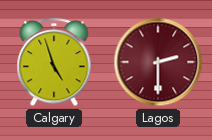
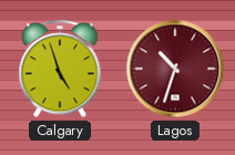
Lagos: 2:30 -> 10:33
